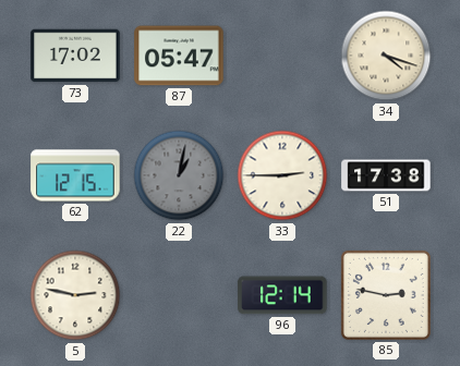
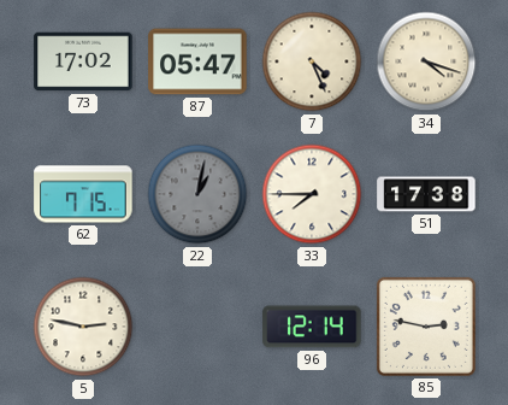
7: none -> 4:26
62: 12:15 -> 7:15
33: 2:45 -> 7:45
